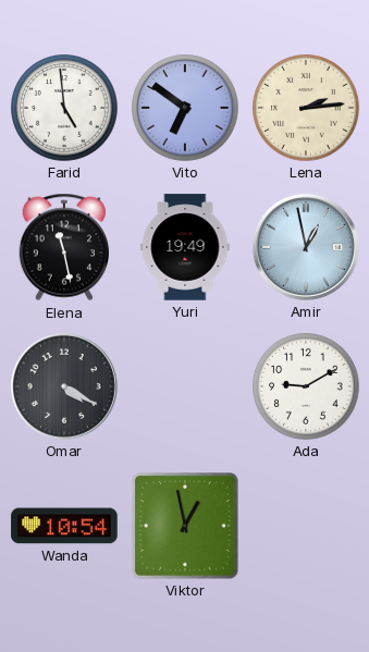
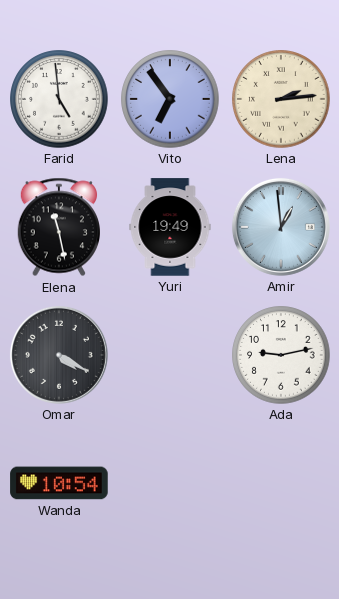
Vito: 6:51 -> 6:54
Amir: 12:58 -> 12:59
Ada: 9:10 -> 9:13
Viktor: 12:58 -> none
